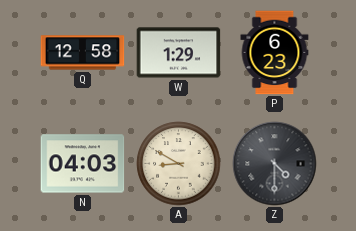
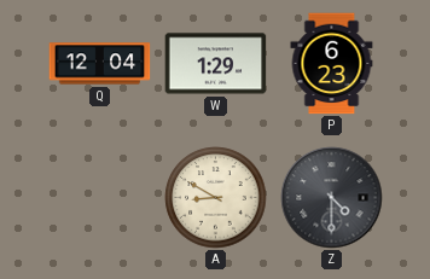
Q: 12:58 -> 12:04
N: 04:03 -> none
